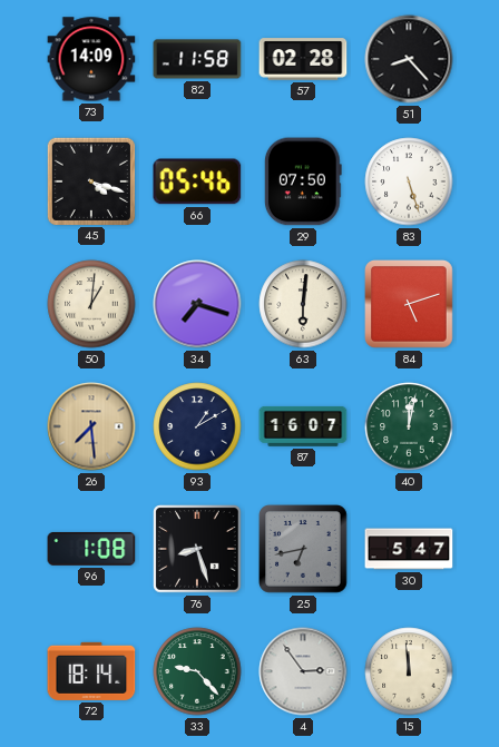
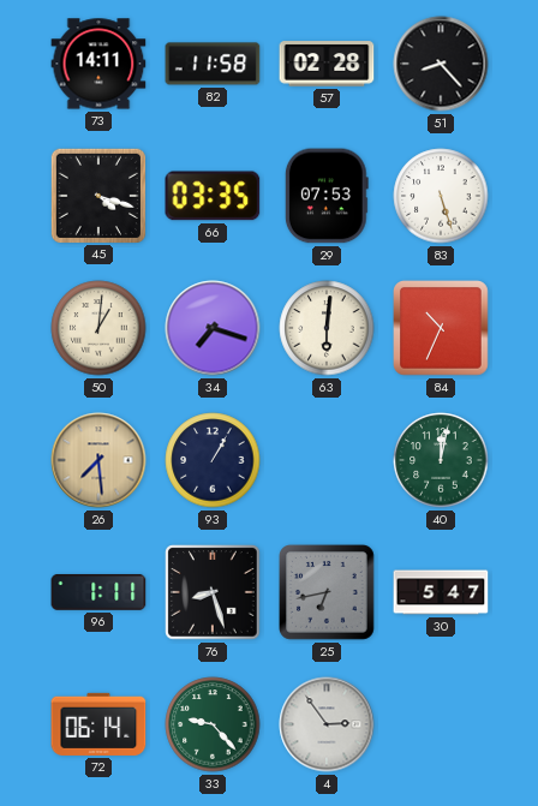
73: 14:09 -> 14:11
66: 05:46 -> 03:35
29: 07:50 -> 07:53
84: 5:12 -> 10:34
93: 1:10 -> 1:05
87: 16:07 -> none
96: 1:08 -> 1:11
72: 18:14 -> 06:14
15: 11:59 -> none
